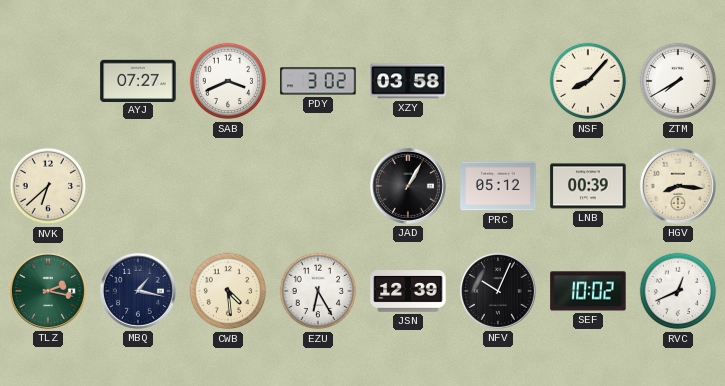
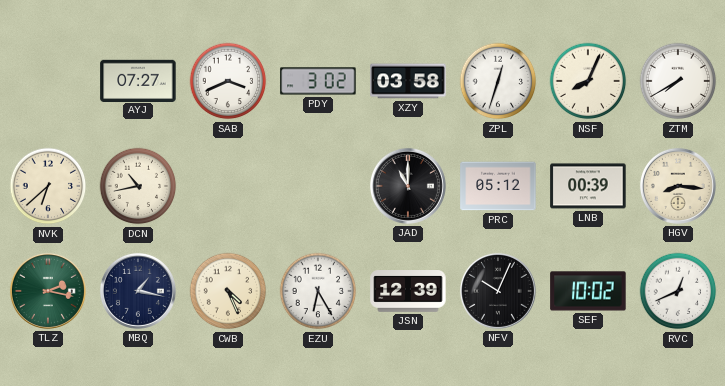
ZPL: none -> 12:33
NSF: 8:07 -> 8:04
DCN: none -> 10:43
JAD: 1:05 -> 11:00
CWB: 4:29 -> 4:26
